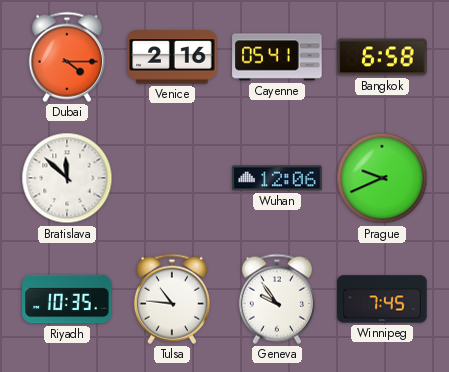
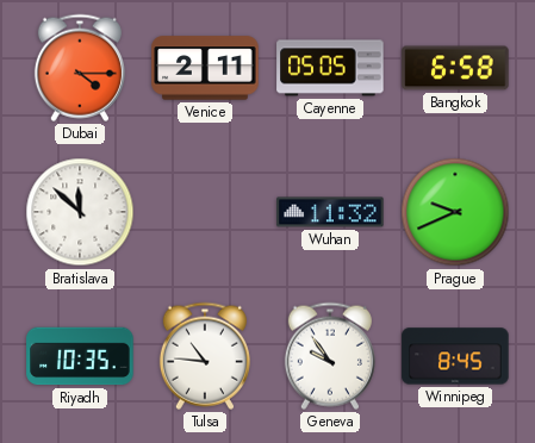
Venice: 2:16 -> 2:11
Cayenne: 05:41 -> 05:05
Wuhan: 12:06 -> 11:32
Winnipeg: 7:45 -> 8:45
